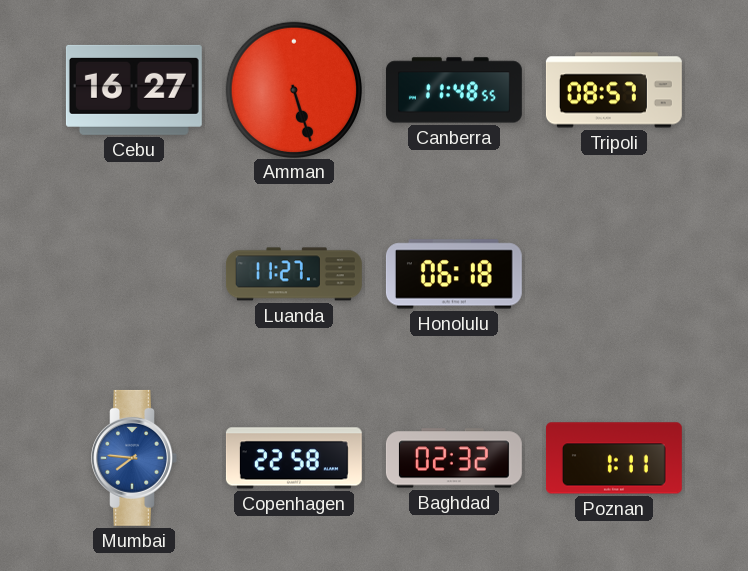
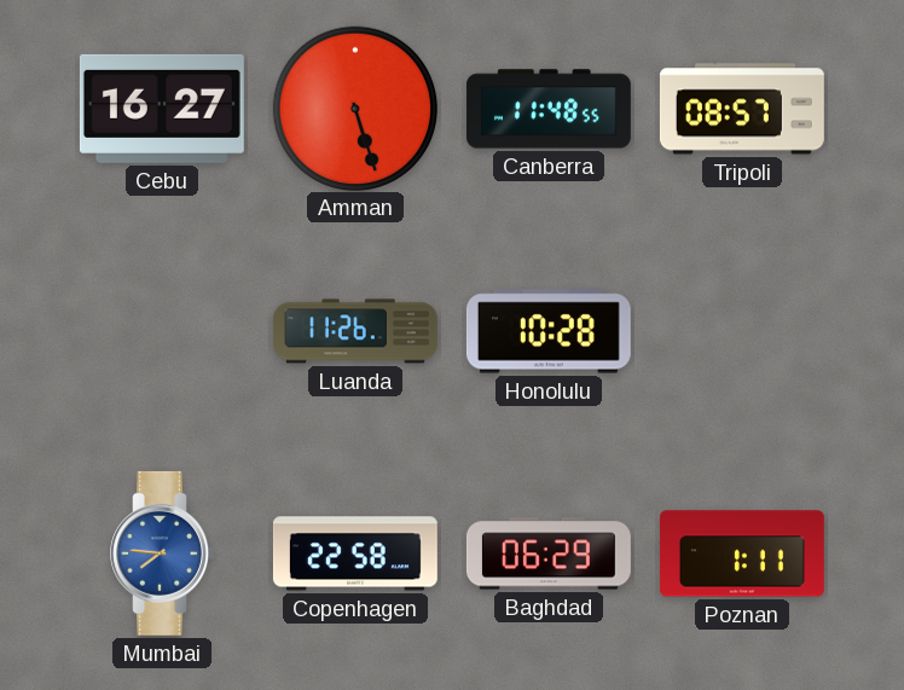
Luanda: 11:27 -> 11:26
Honolulu: 06:18 -> 10:28
Baghdad: 02:32 -> 06:29
